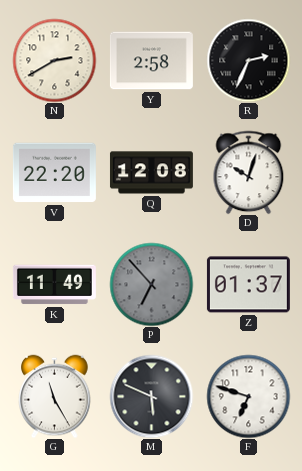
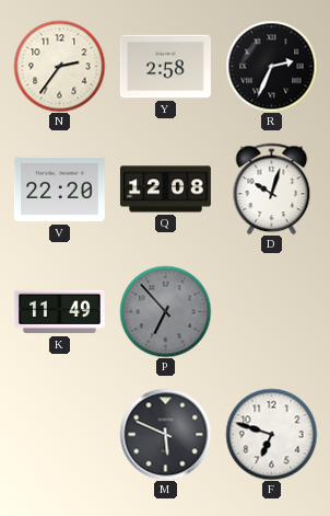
N: 2:40 -> 2:36
Z: 01:37 -> none
G: 11:25 -> none
